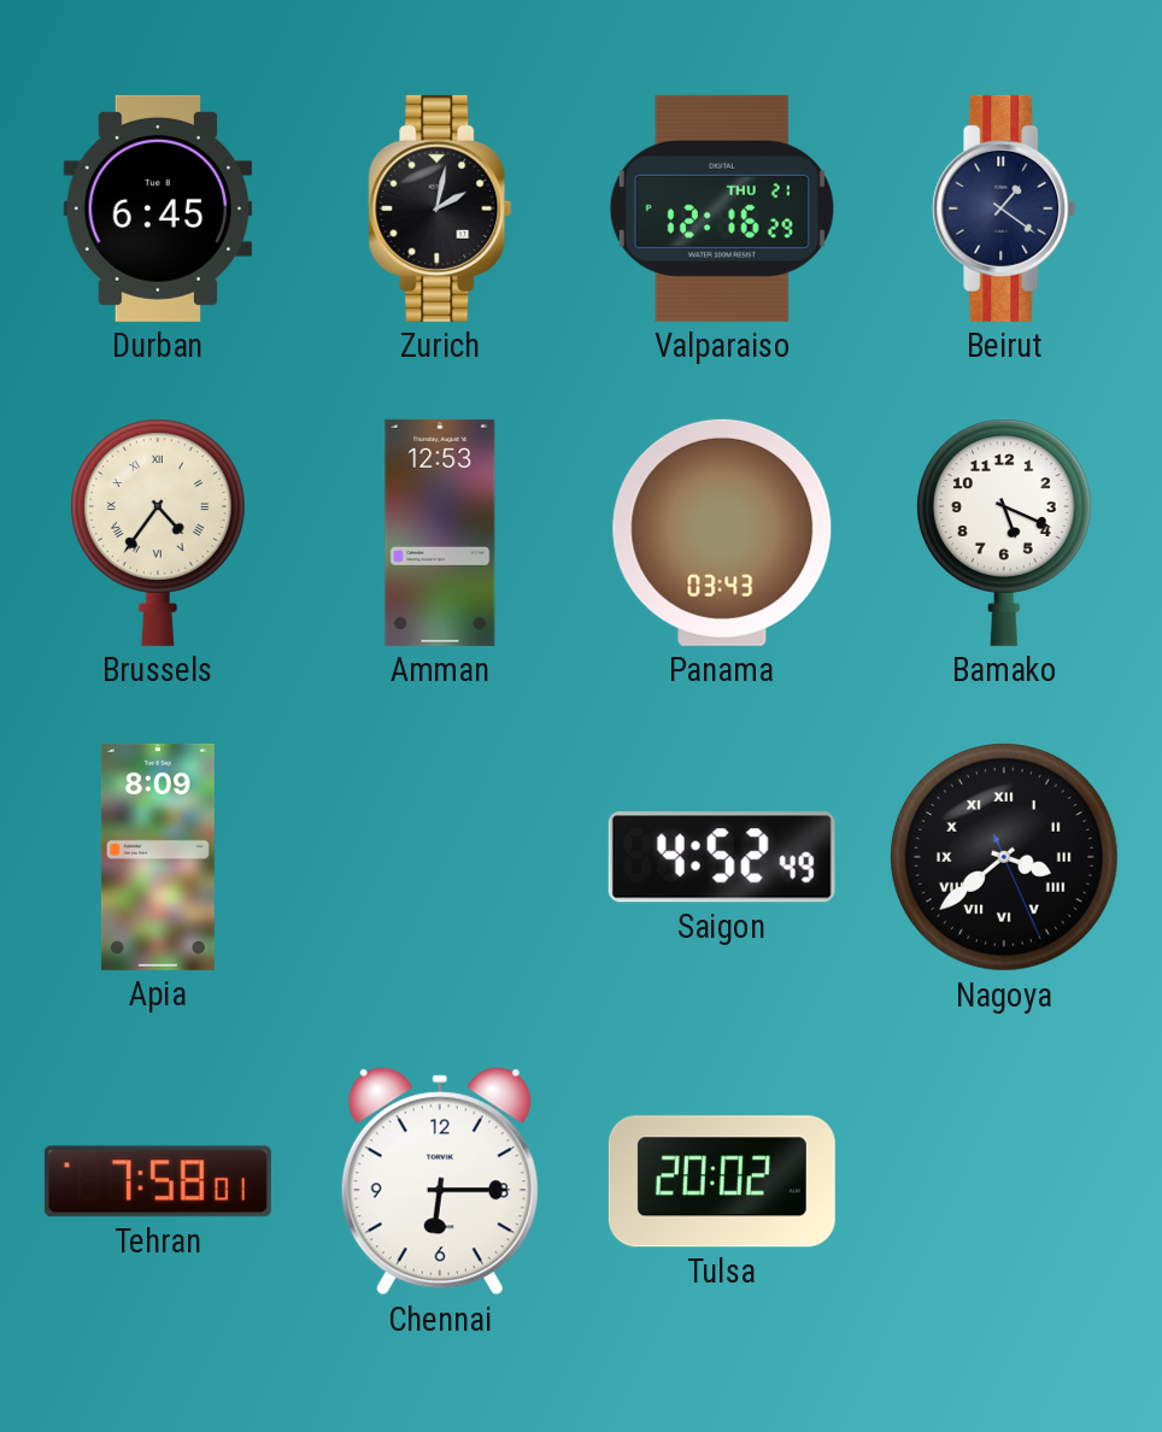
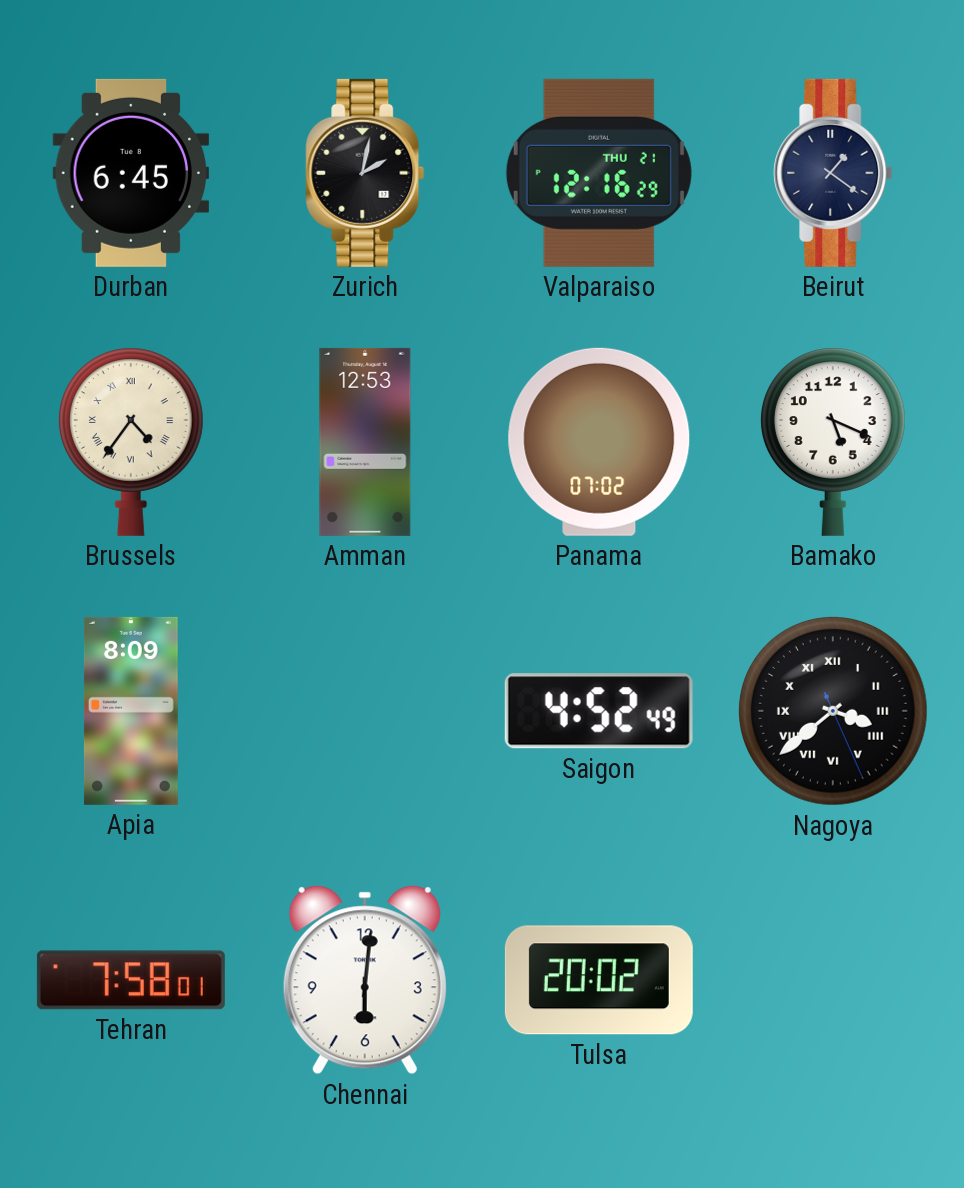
Panama: 03:43 -> 07:02
Chennai: 6:15 -> 6:01
